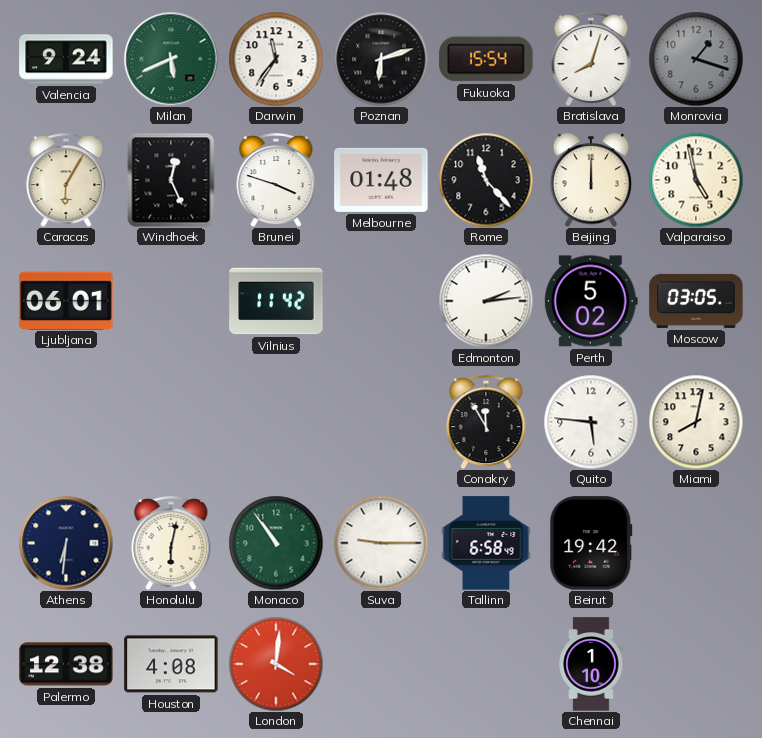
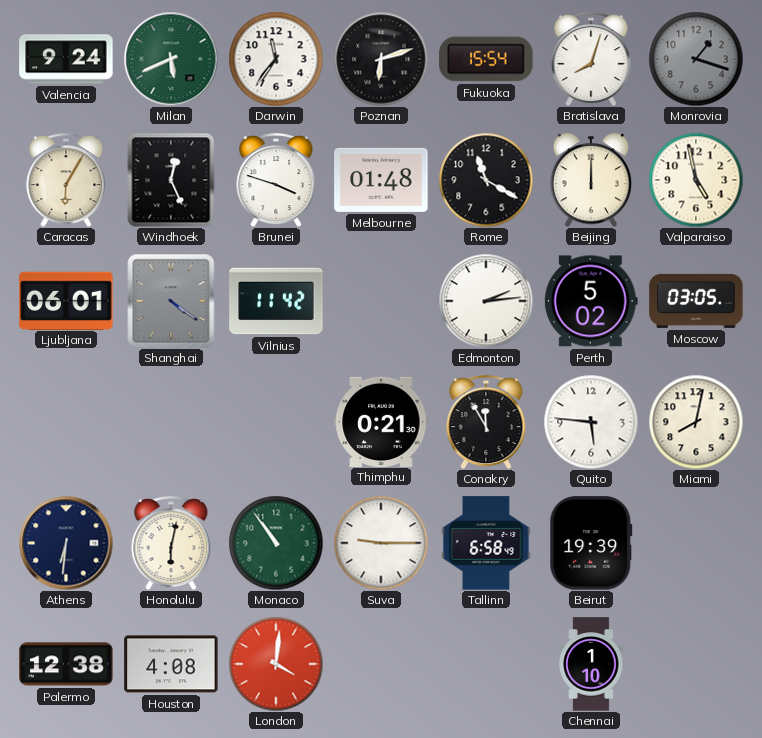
Rome: 11:23 -> 11:20
Shanghai: none -> 4:21
Thimphu: none -> 0:21
Beirut: 19:42 -> 19:39
